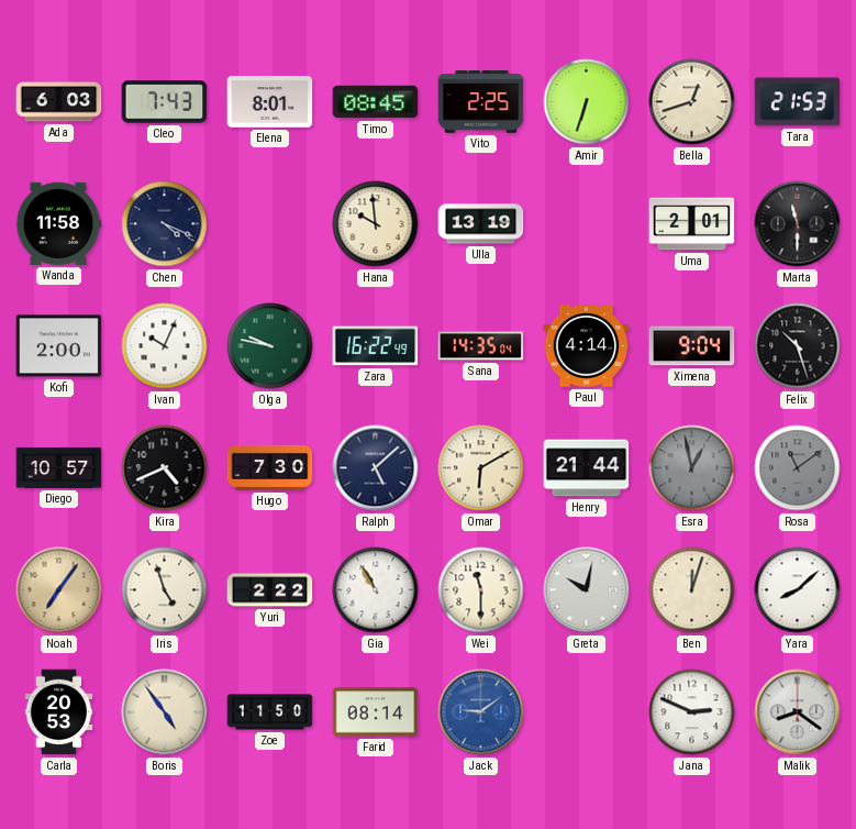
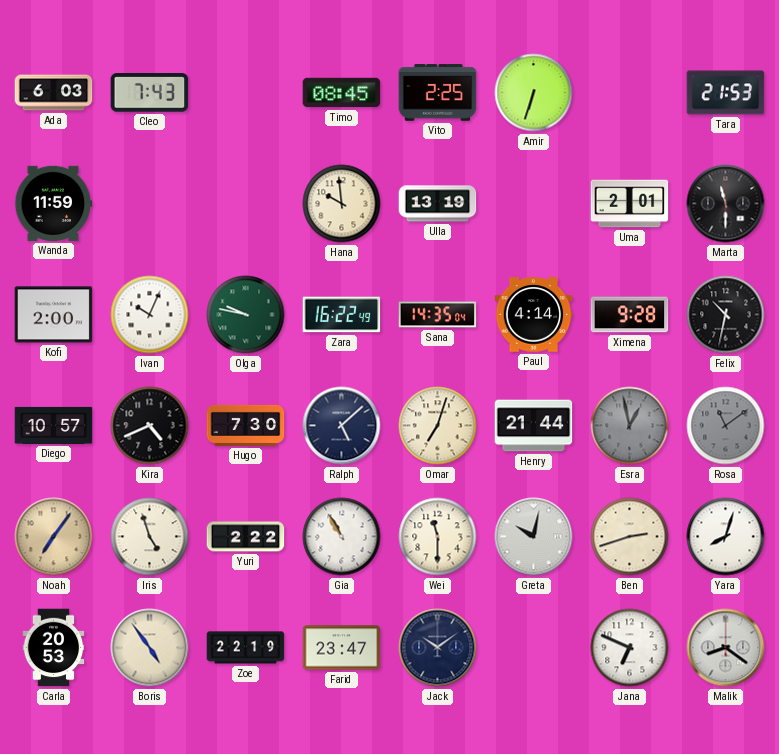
Elena: 8:01 -> none
Bella: 12:42 -> none
Wanda: 11:58 -> 11:59
Chen: 4:19 -> none
Ximena: 9:04 -> 9:28
Felix: 10:27 -> 10:32
Omar: 6:10 -> 7:03
Ben: 12:03 -> 2:42
Yara: 8:08 -> 8:03
Zoe: 11:50 -> 22:19
Farid: 08:14 -> 23:47
Jack: 9:09 -> 10:09
Jack dial: blue -> navy
Jana: 2:49 -> 6:49
